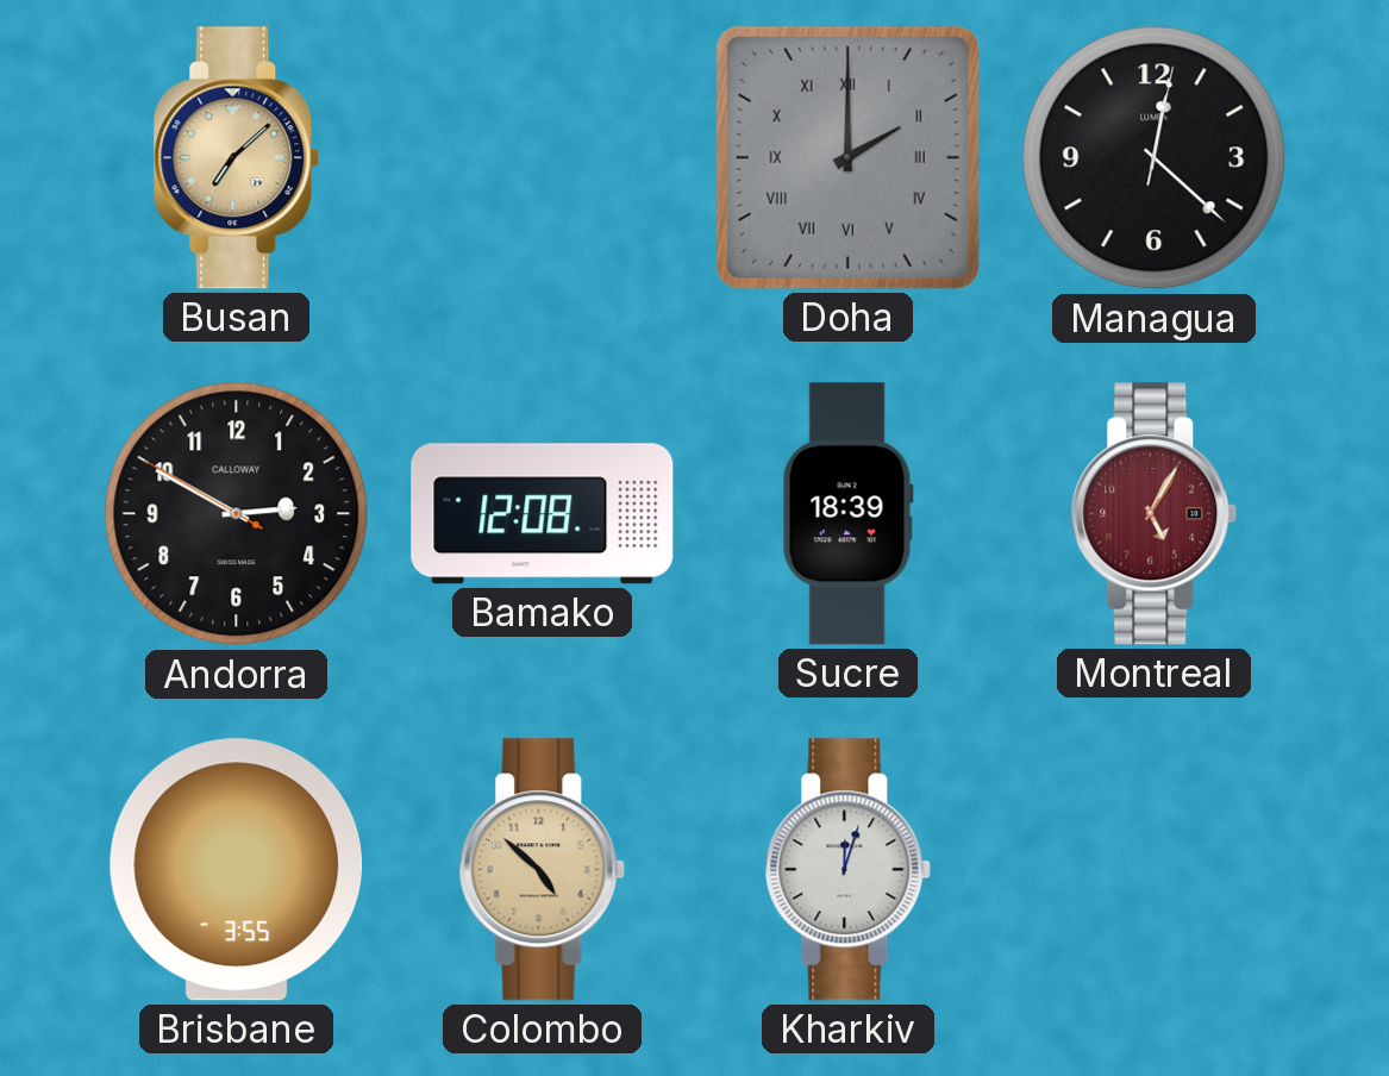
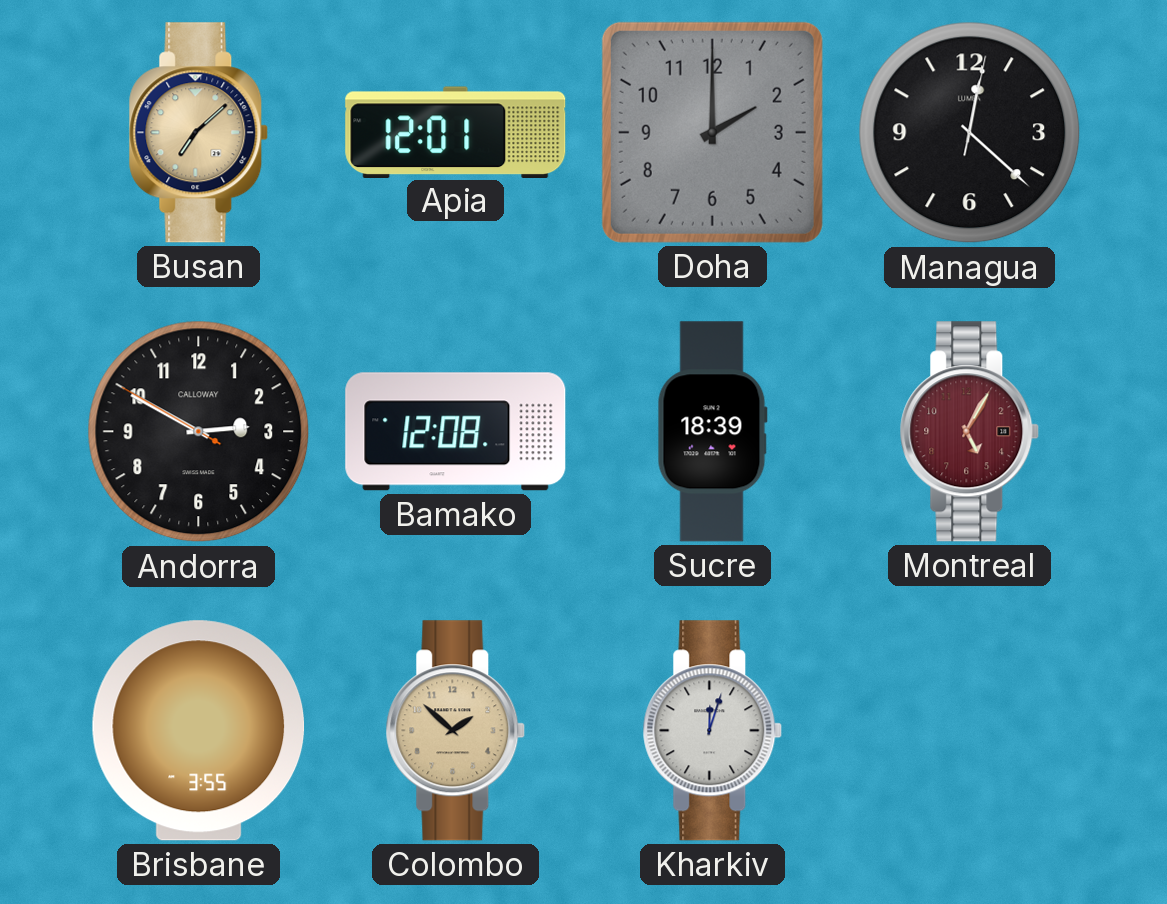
Apia: none -> 12:01
Doha numerals: Roman -> Arabic
Colombo: 4:52 -> 1:52
